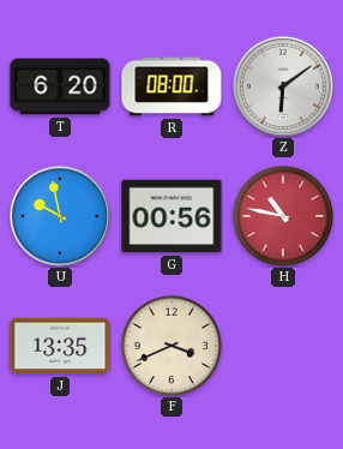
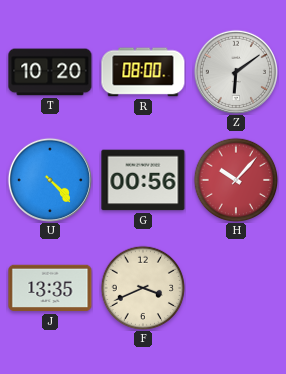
T: 6:20 -> 10:20
U: 9:58 -> 4:23
H: 10:47 -> 10:07
